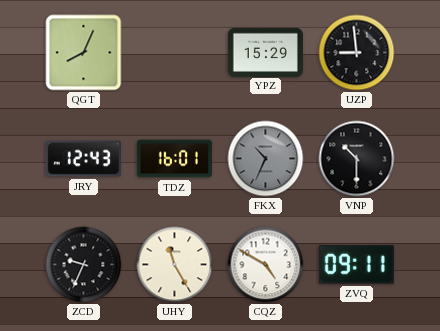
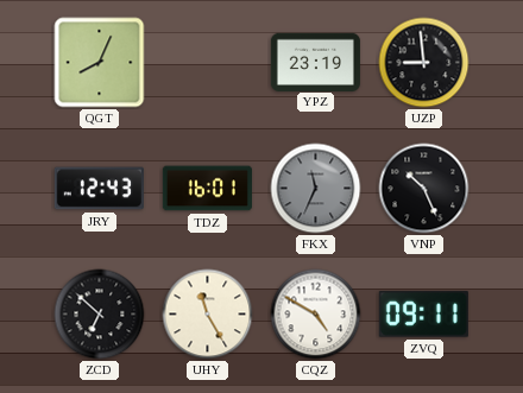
YPZ: 15:29 -> 23:19
FKX: 10:34 -> 11:34
VNP: 10:30 -> 10:26
ZCD: 9:34 -> 6:52
